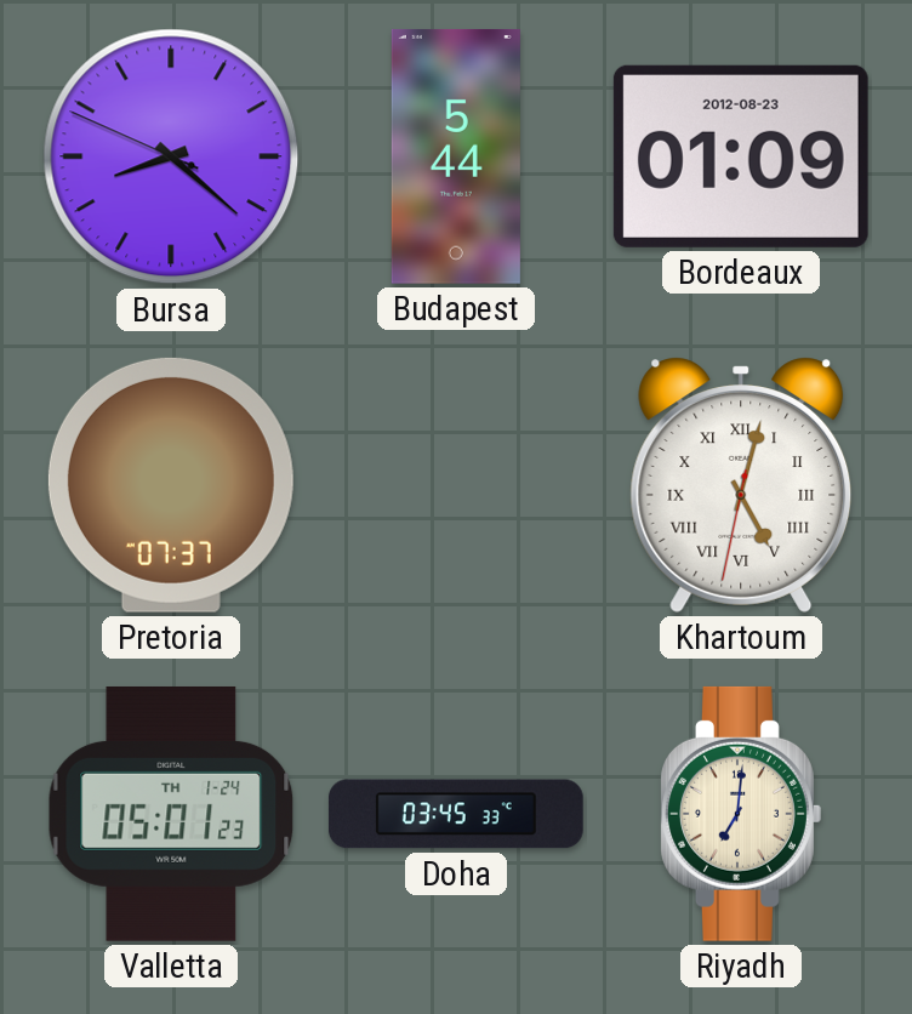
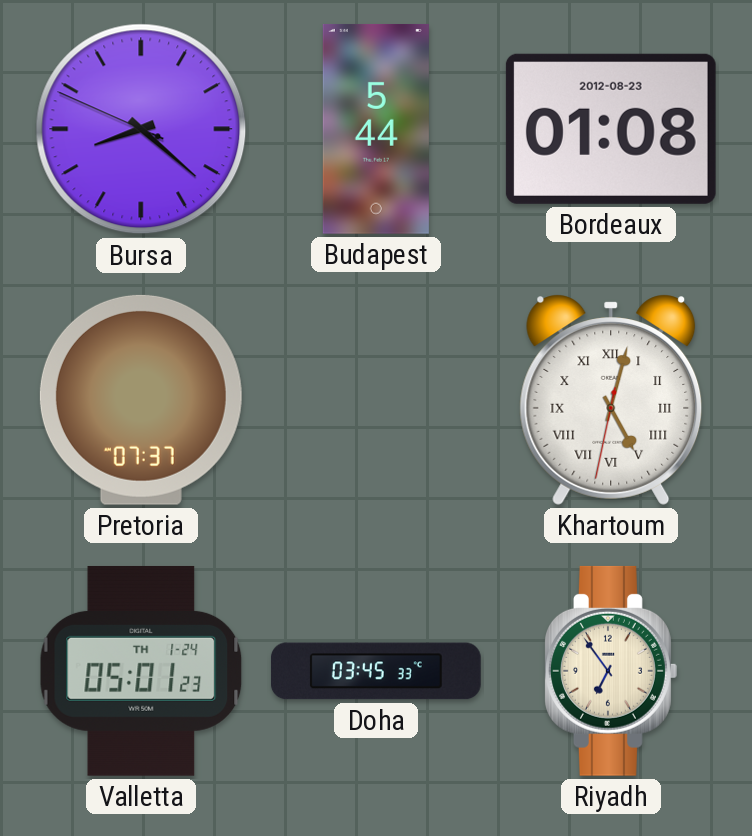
Bordeaux: 01:09 -> 01:08
Riyadh: 7:01 -> 6:54
